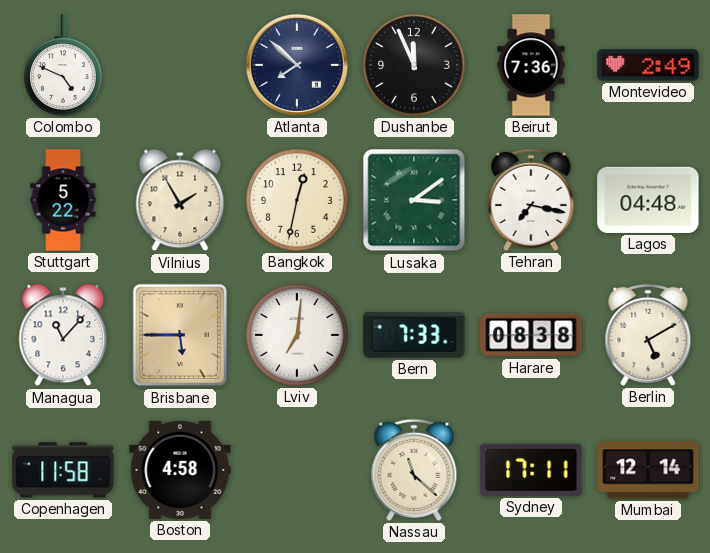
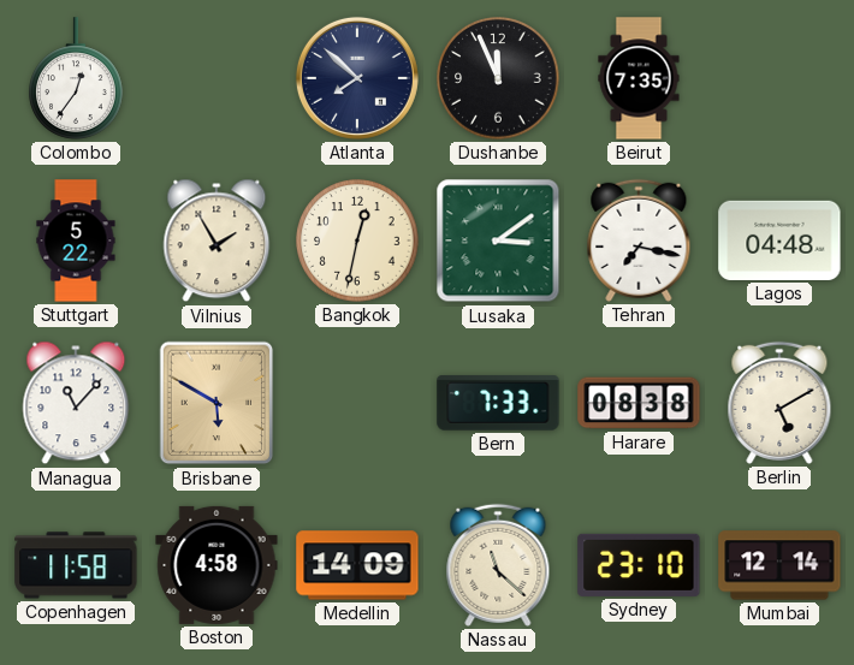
Colombo: 4:49 -> 12:36
Beirut: 7:36 -> 7:35
Montevideo: 2:49 -> none
Brisbane: 5:45 -> 5:50
Lviv: 7:01 -> none
Medellin: none -> 14:09
Sydney: 17:11 -> 23:10
